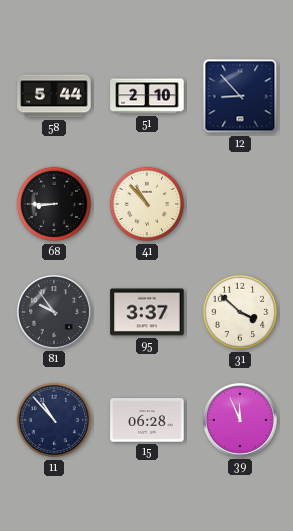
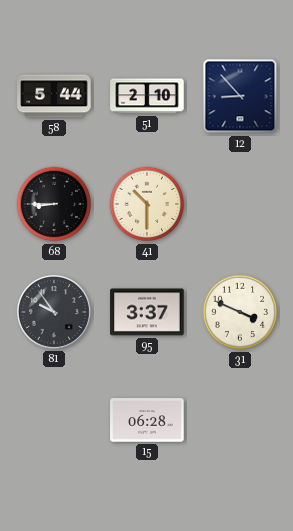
41: 10:53 -> 10:30
31: 3:52 -> 3:49
11: 10:53 -> none
39: 11:56 -> none
